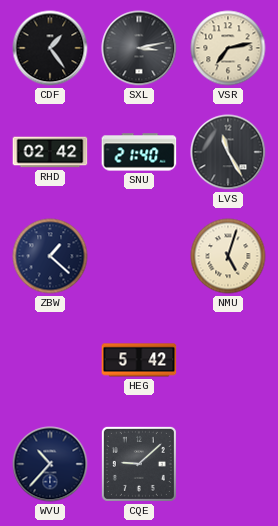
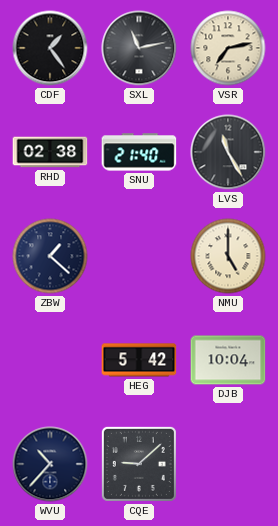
SXL: 3:13 -> 11:13
RHD: 02:42 -> 02:38
NMU: 5:03 -> 5:00
DJB: none -> 10:04
